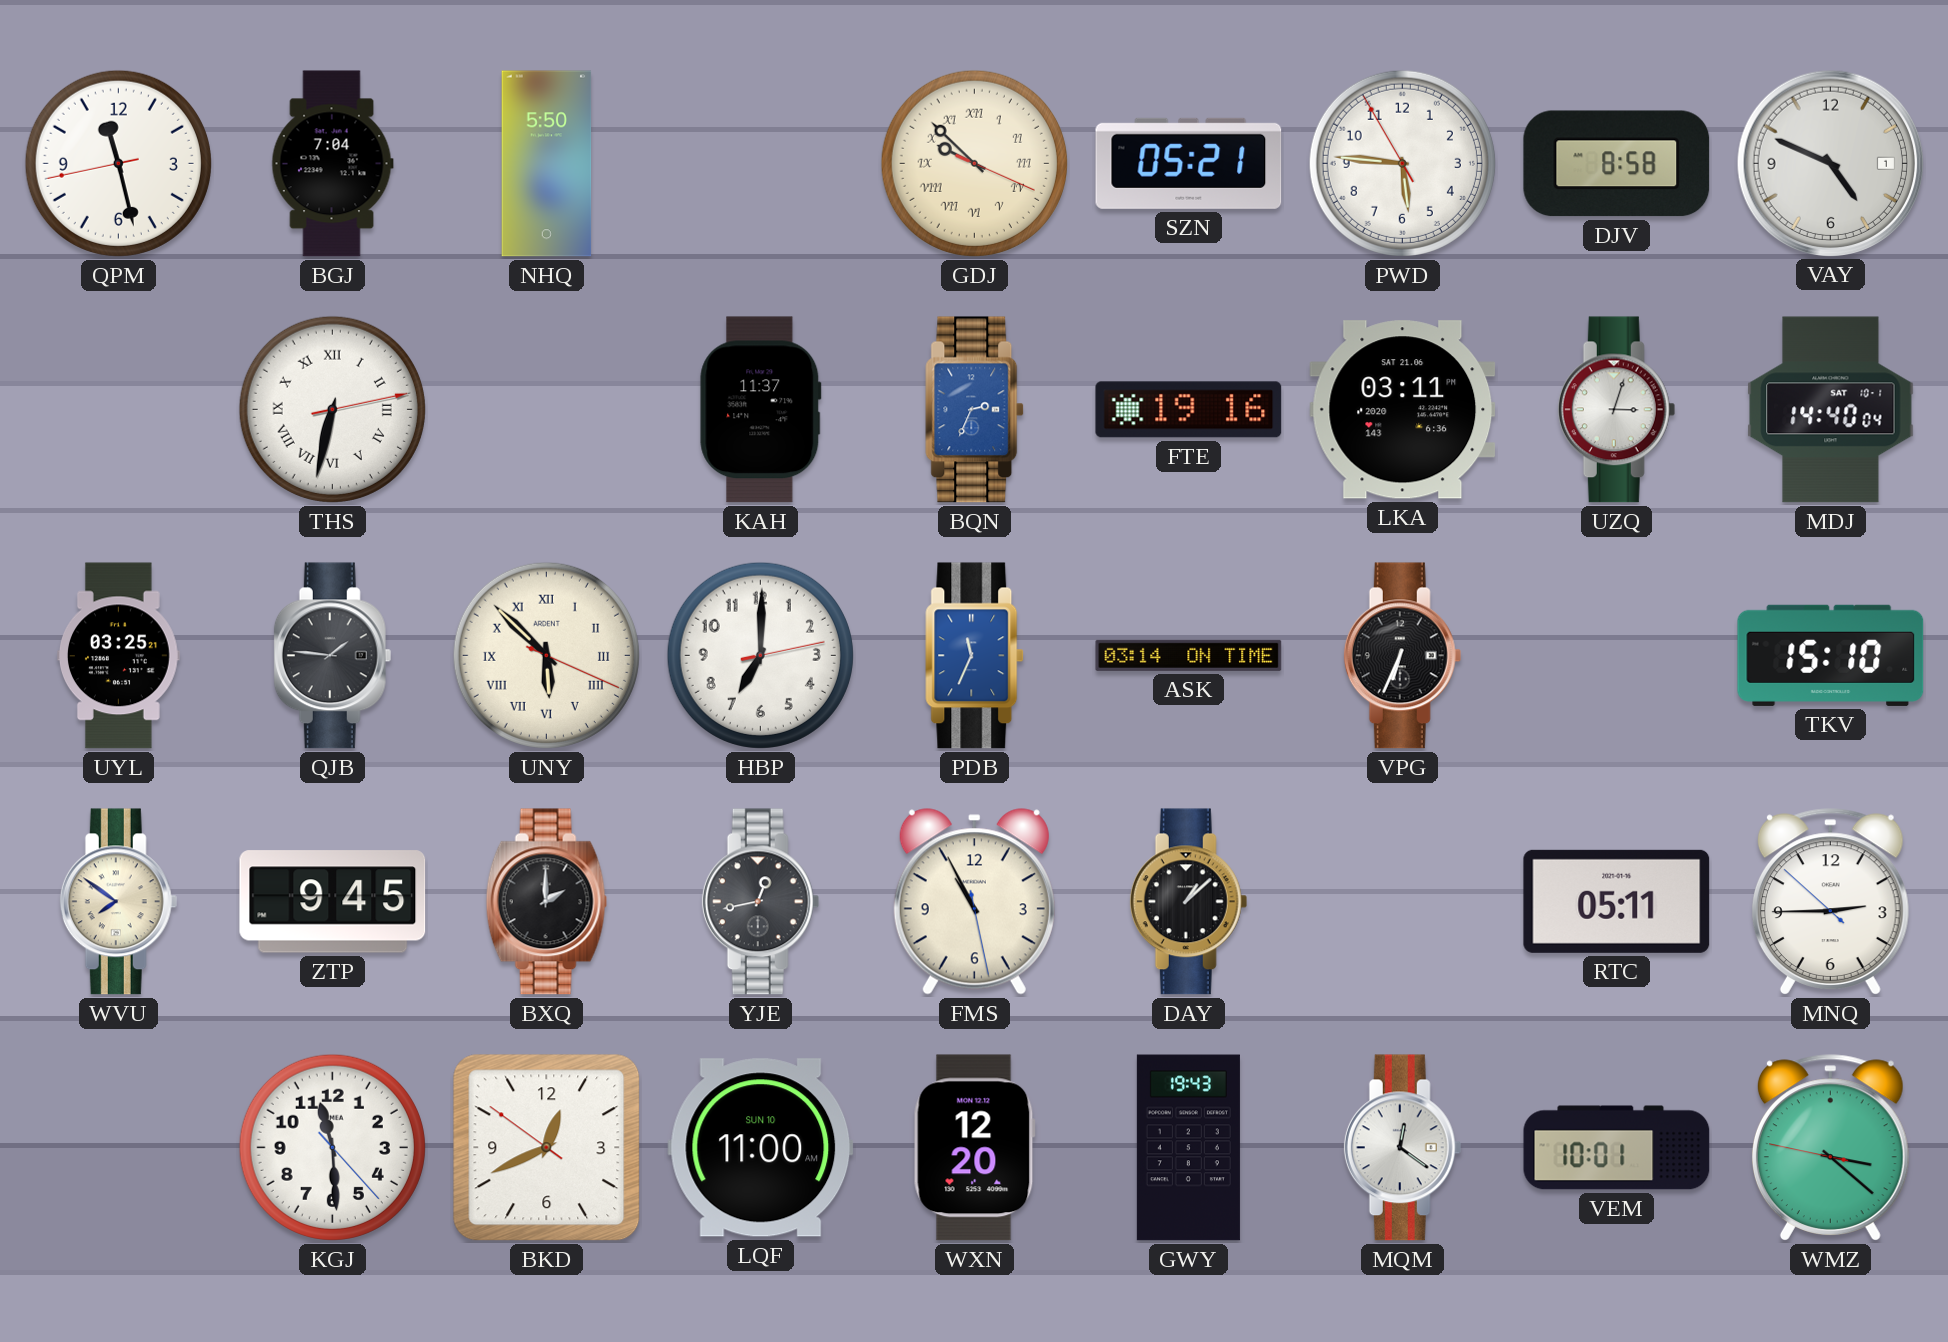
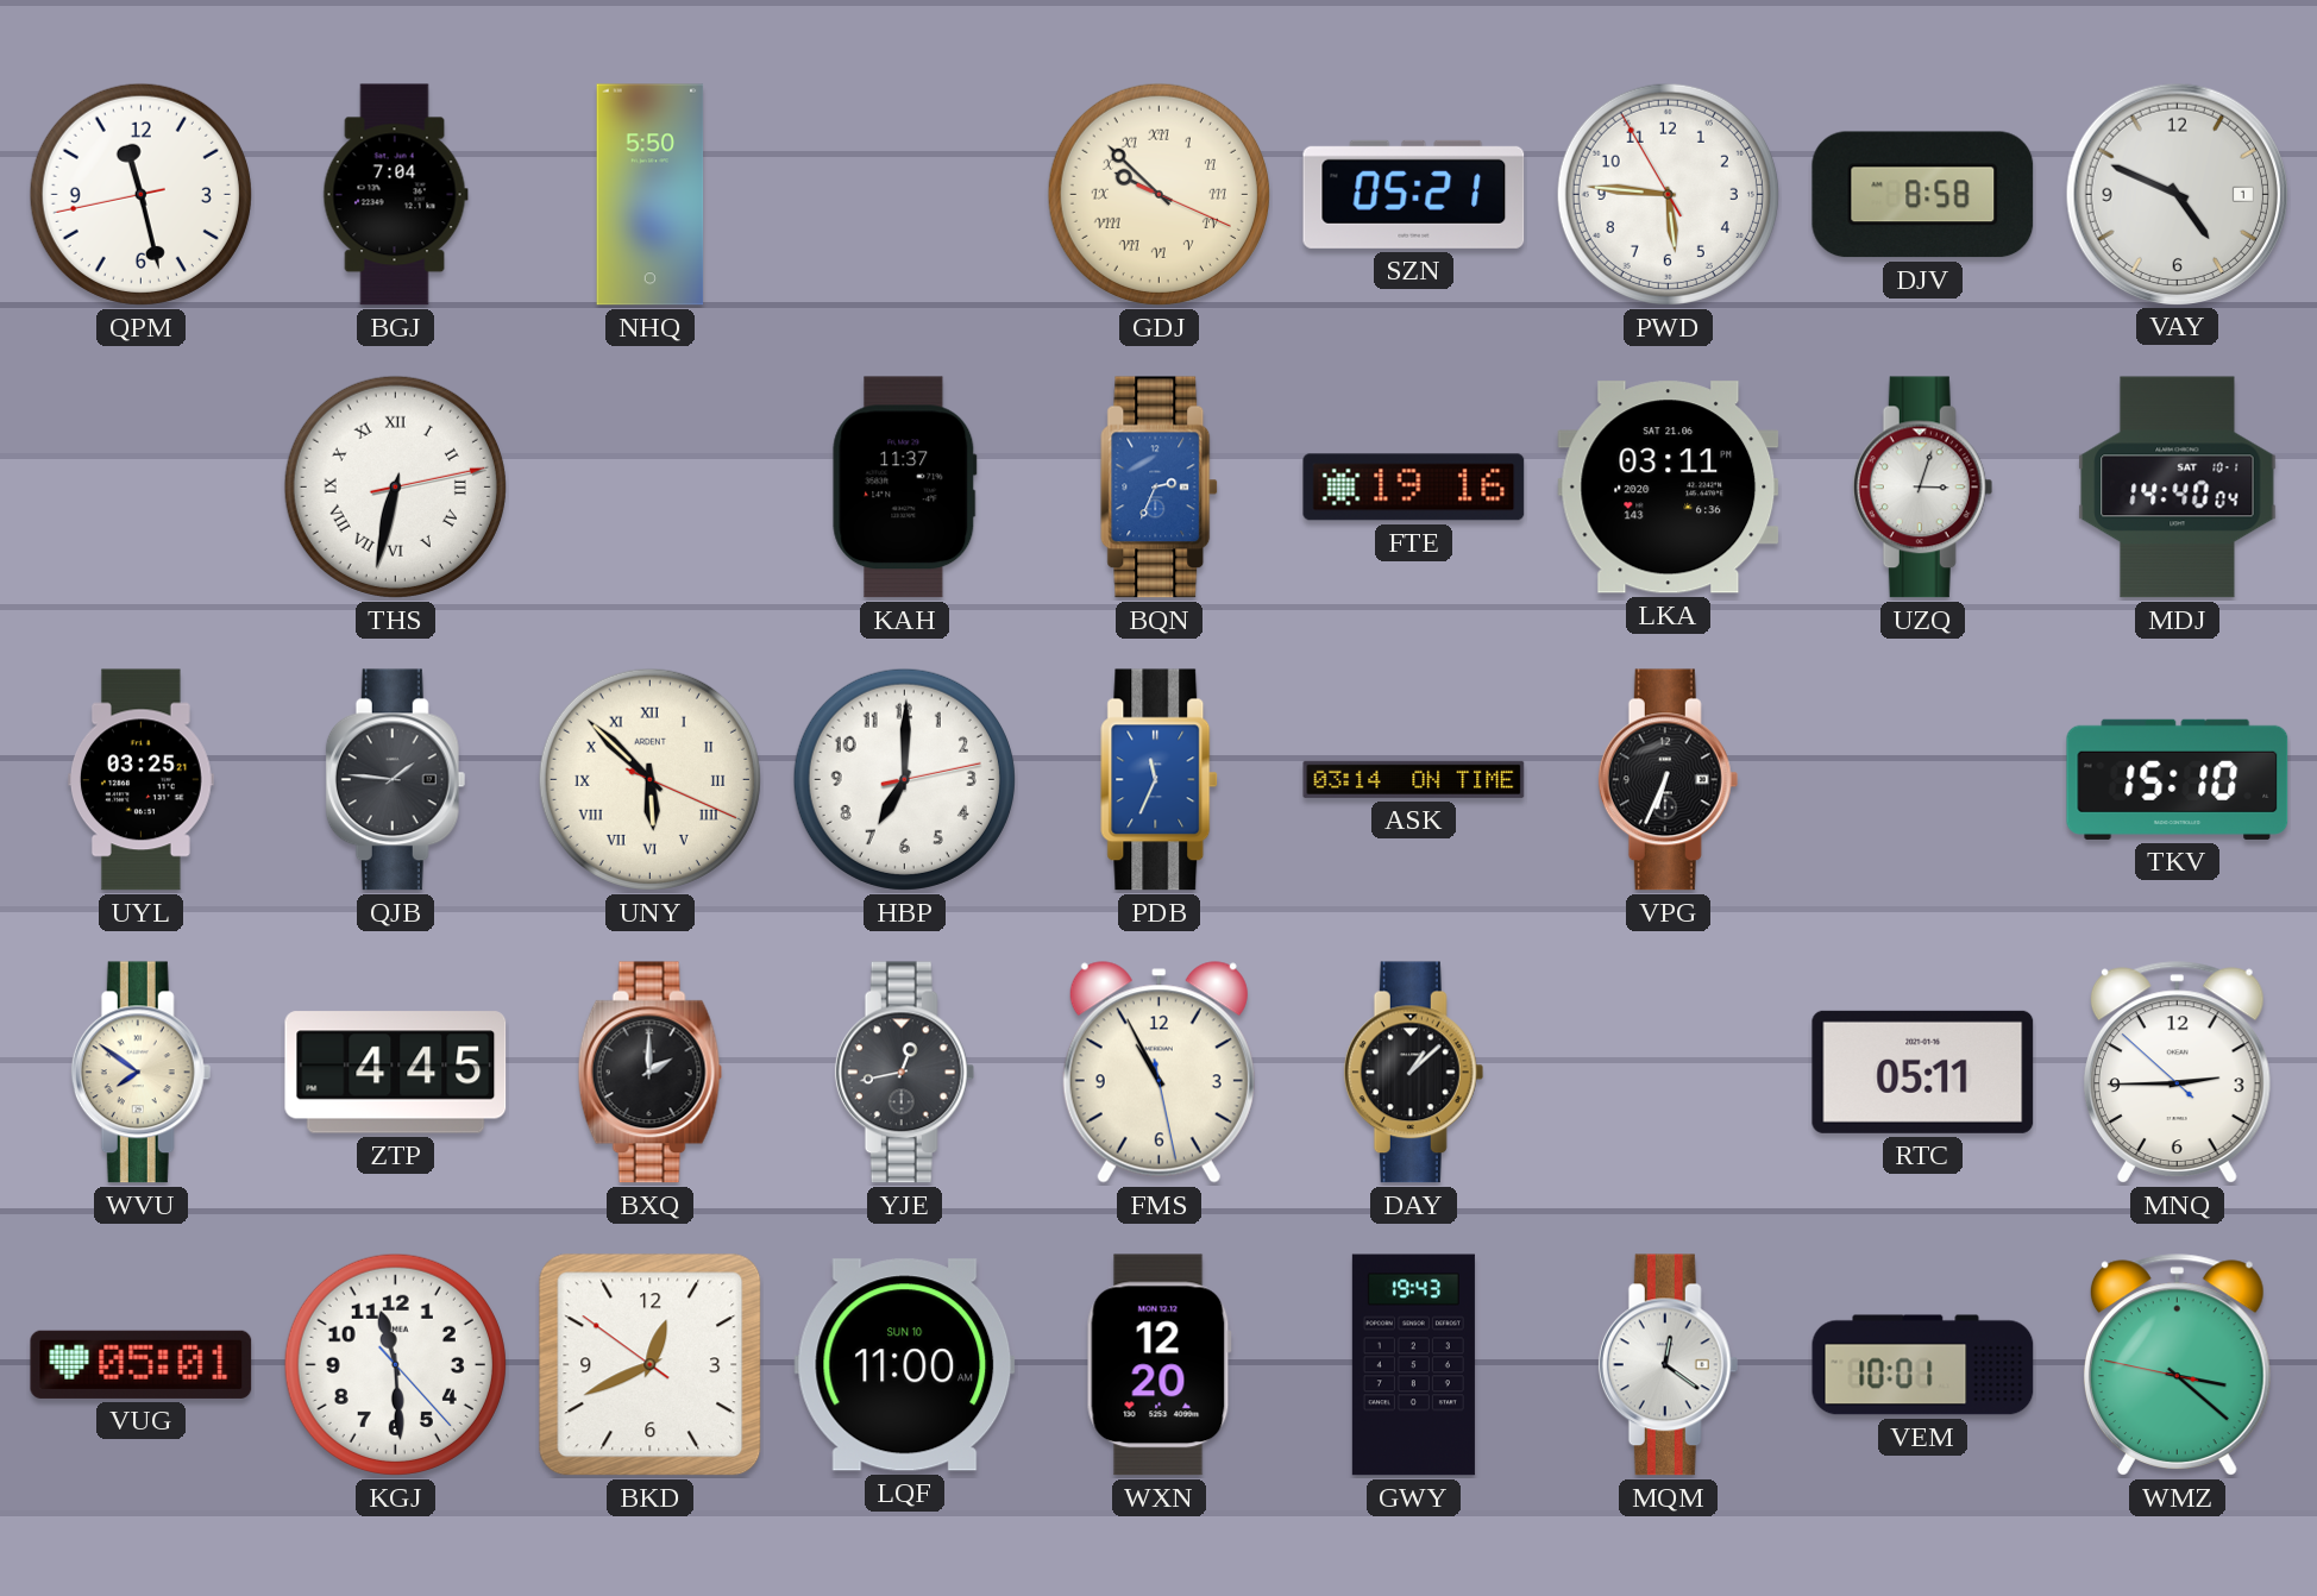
ZTP: 9:45 -> 4:45
VUG: none -> 05:01
